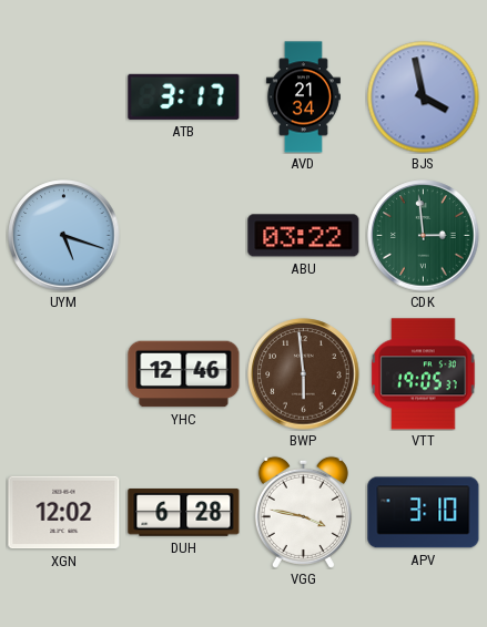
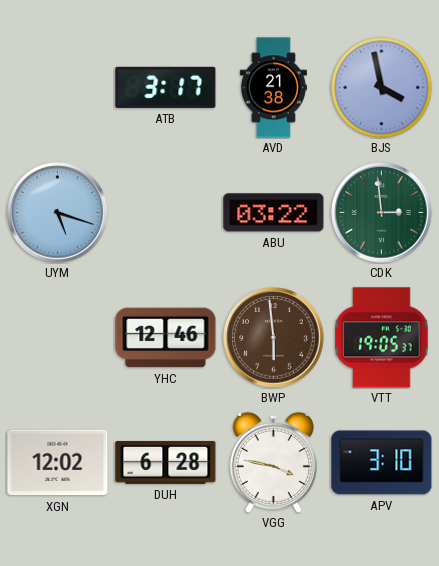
AVD: 21:34 -> 21:38
